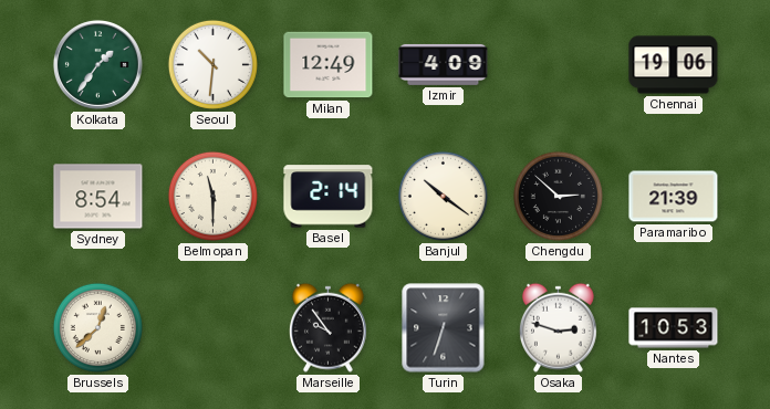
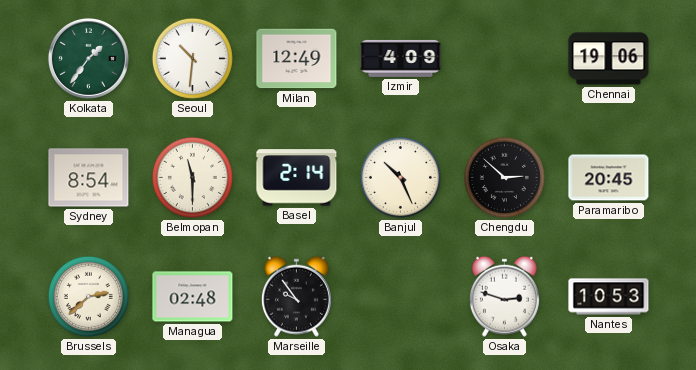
Banjul: 10:21 -> 10:26
Paramaribo: 21:39 -> 20:45
Brussels: 12:38 -> 2:38
Managua: none -> 02:48
Turin: 6:33 -> none
